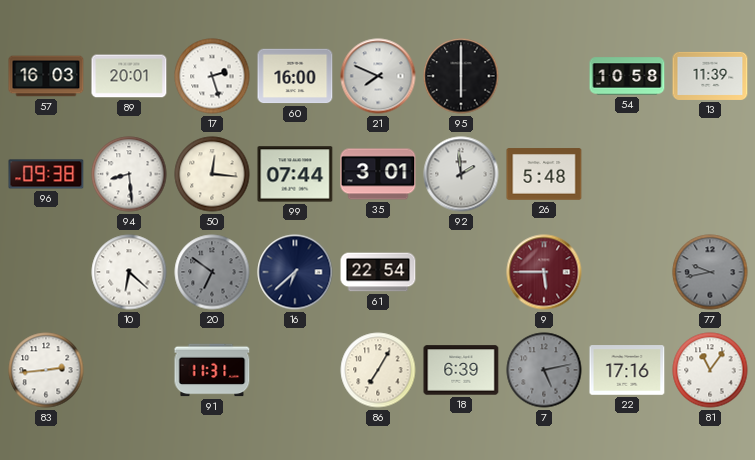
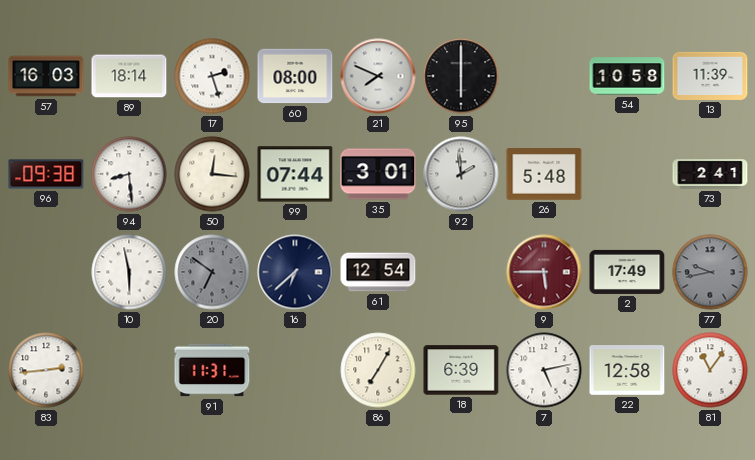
89: 20:01 -> 18:14
60: 16:00 -> 08:00
73: none -> 2:41
10: 6:22 -> 5:58
61: 22:54 -> 12:54
2: none -> 17:49
7 dial: grey -> white
22: 17:16 -> 12:58
